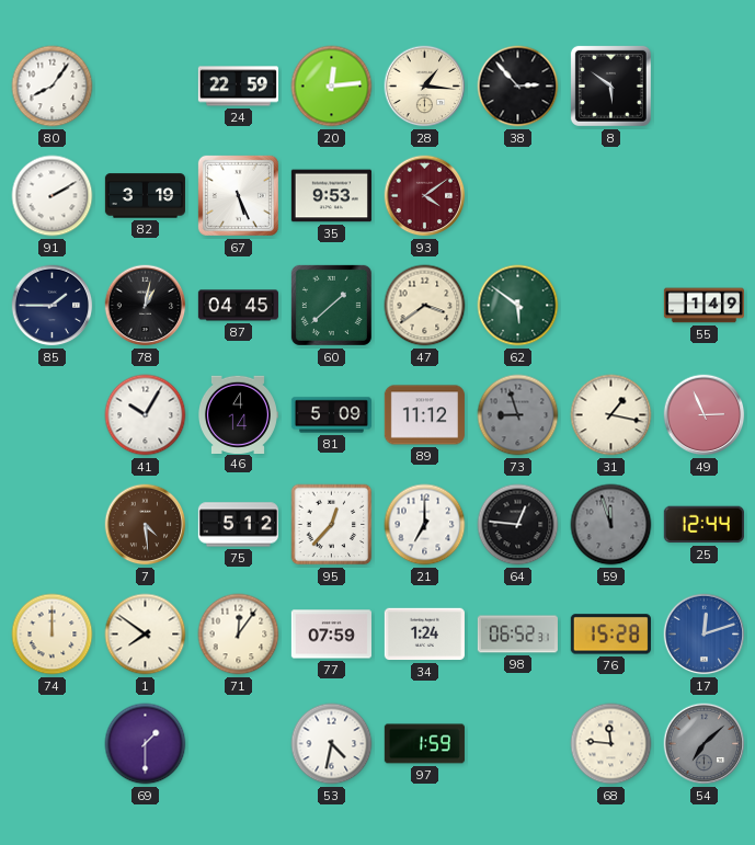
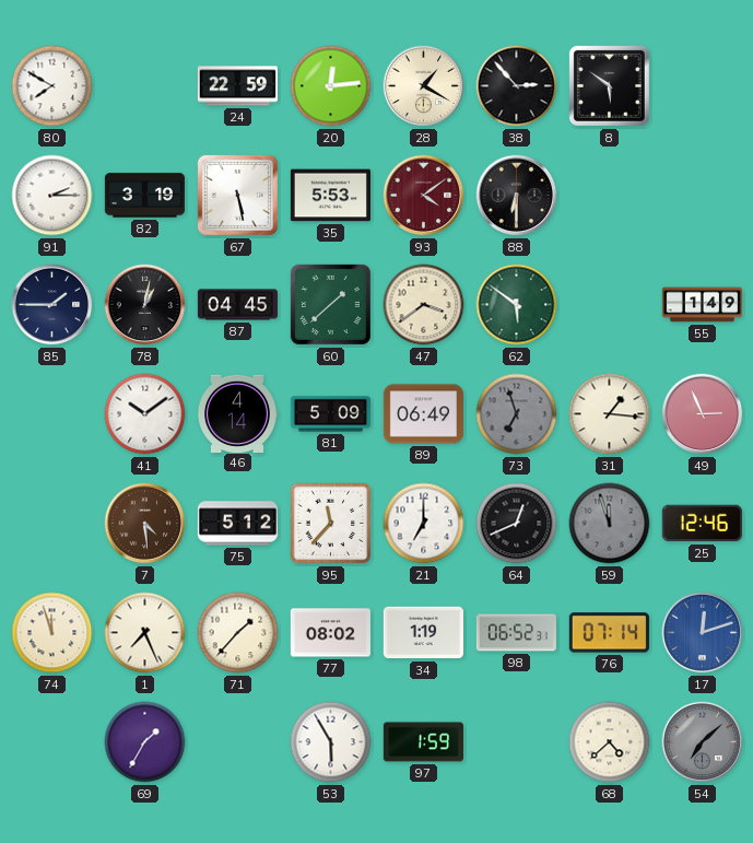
80: 8:06 -> 7:50
28: 1:16 -> 1:20
91: 2:10 -> 2:15
67: 5:26 -> 5:28
35: 9:53 -> 5:53
88: none -> 6:30
41: 10:05 -> 10:09
89: 11:12 -> 06:49
73: 8:57 -> 6:57
31: 1:17 -> 1:16
95: 12:37 -> 11:37
64: 12:46 -> 12:41
25: 12:44 -> 12:46
74: 12:00 -> 11:57
1: 7:51 -> 7:26
71: 12:06 -> 1:37
77: 07:59 -> 08:02
34: 1:24 -> 1:19
76: 15:28 -> 07:14
69: 1:30 -> 1:35
53: 4:32 -> 5:55
68: 11:46 -> 4:38
